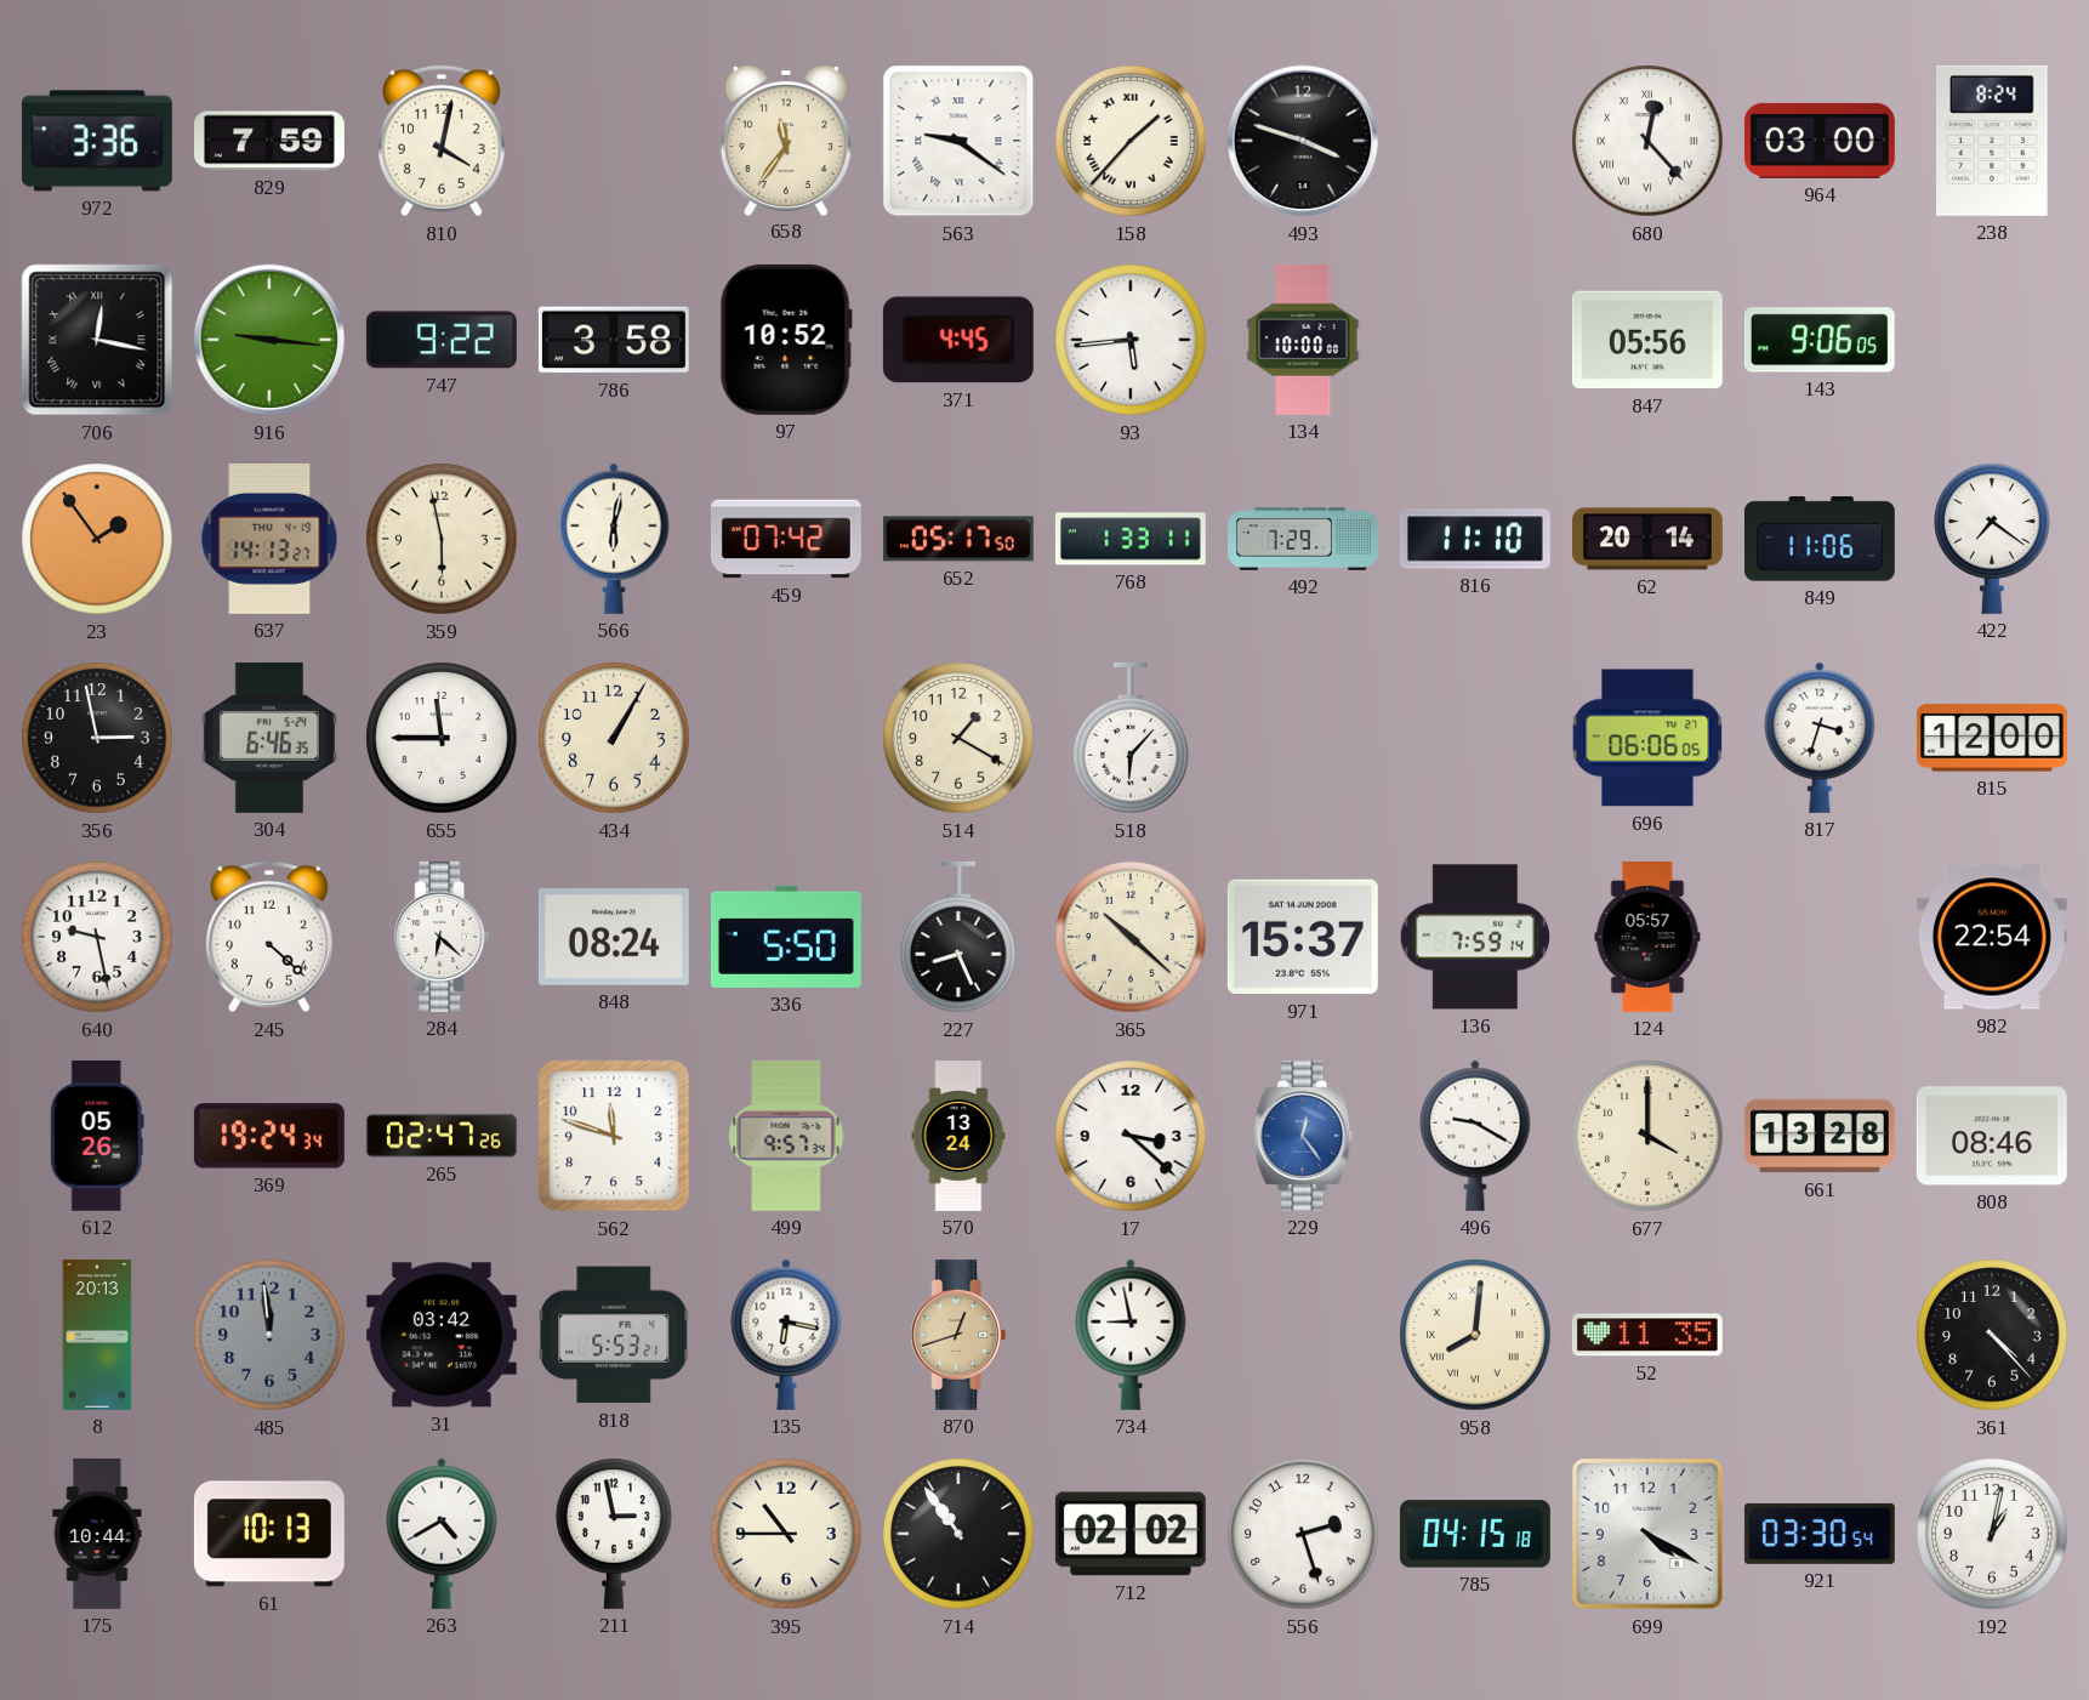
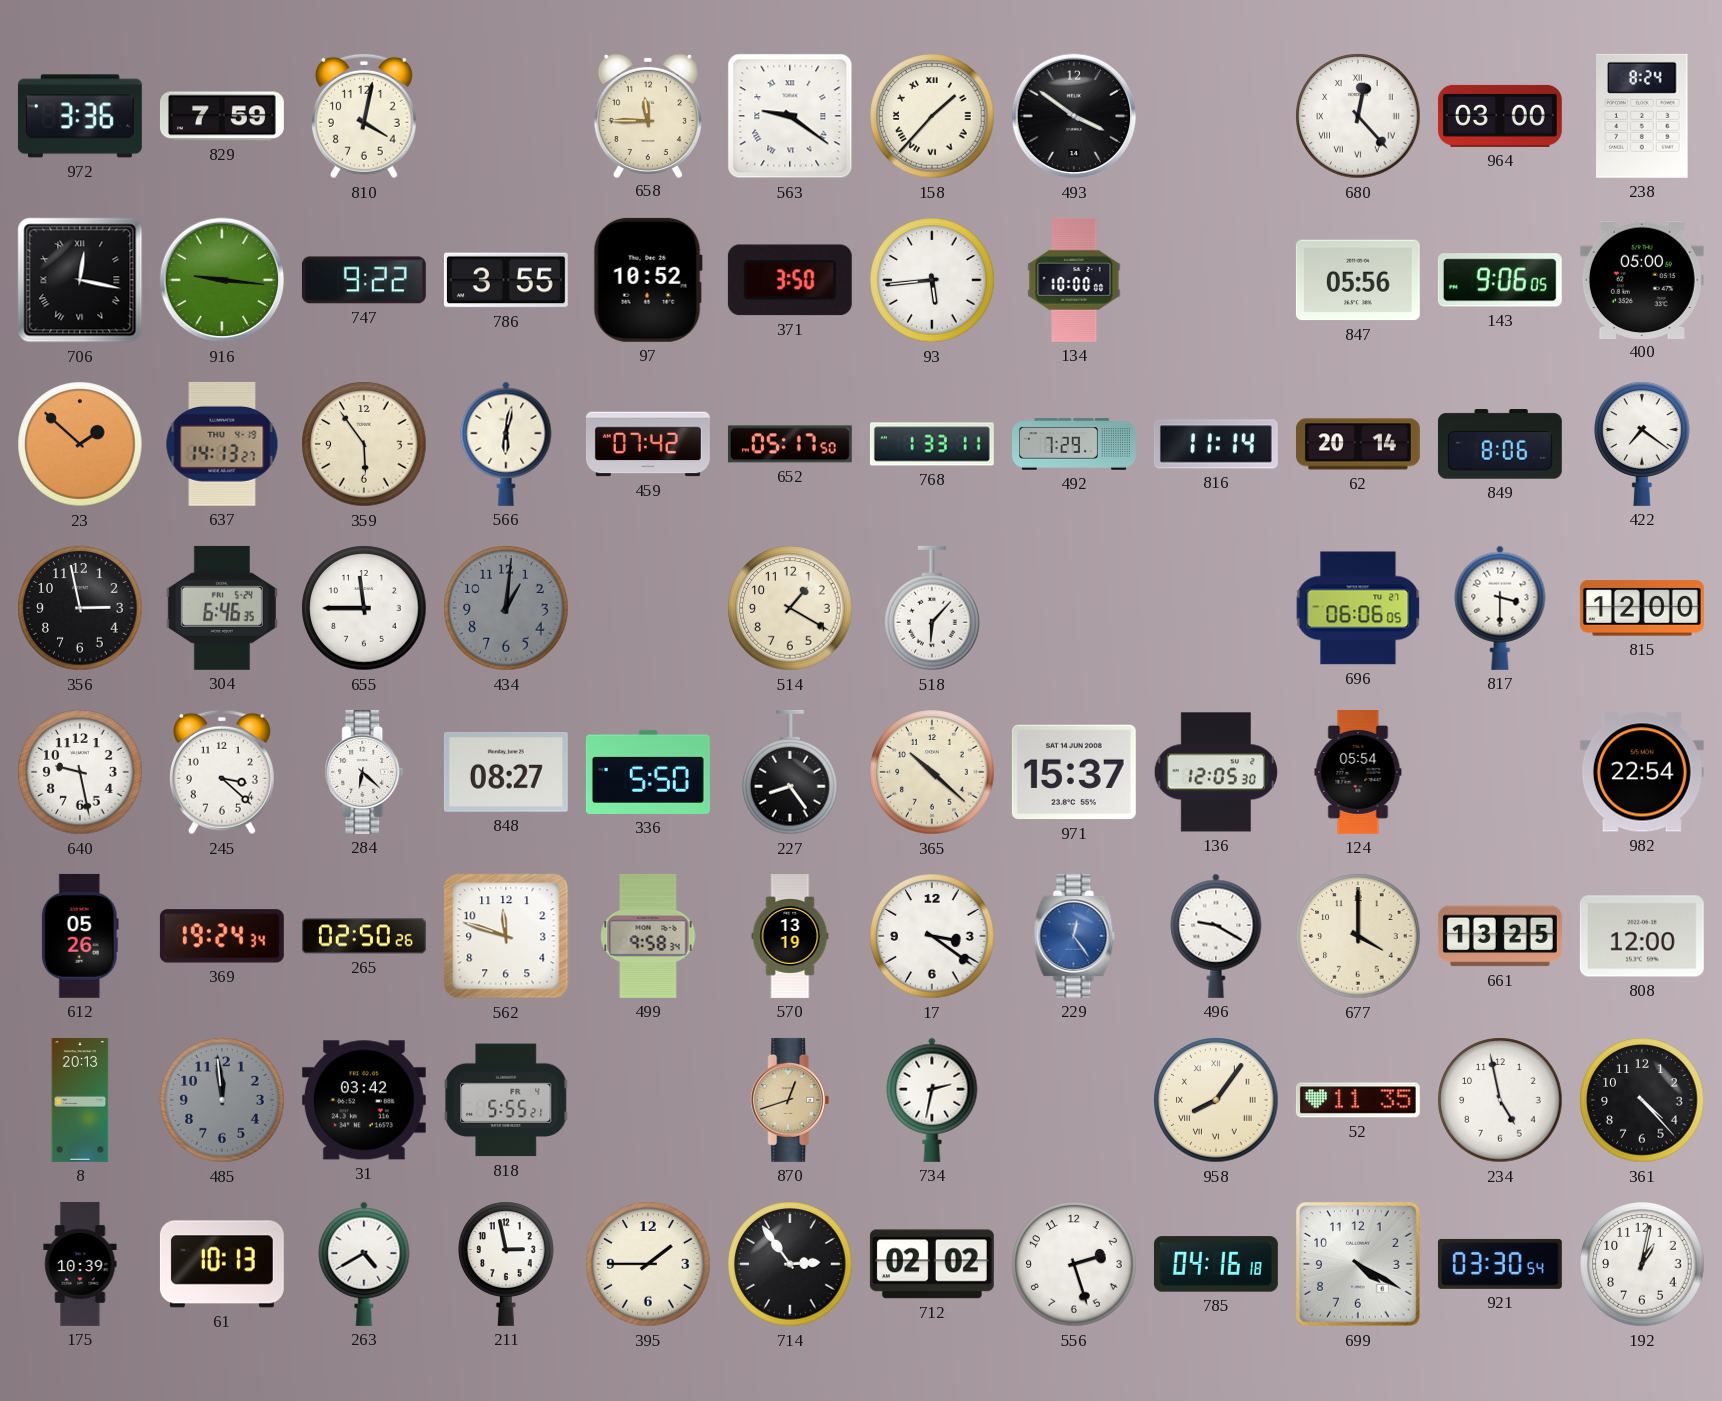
658: 11:36 -> 11:45
493: 3:48 -> 3:51
786: 3:58 -> 3:55
371: 4:45 -> 3:50
400: none -> 05:00
23: 1:54 -> 1:52
359: 5:58 -> 5:54
816: 11:10 -> 11:14
849: 11:06 -> 8:06
434: 1:05 -> 1:01
434 dial: cream -> grey
817: 3:33 -> 3:30
245: 4:22 -> 3:22
848: 08:24 -> 08:27
227: 8:26 -> 8:24
136: 7:59 -> 12:05
124: 05:57 -> 05:54
265: 02:47 -> 02:50
499: 9:57 -> 9:58
570: 13:24 -> 13:19
17: 3:22 -> 3:21
661: 13:28 -> 13:25
808: 08:46 -> 12:00
818: 5:53 -> 5:55
135: 6:17 -> none
734: 8:58 -> 2:32
958: 8:01 -> 8:06
234: none -> 4:58
175: 10:44 -> 10:39
395: 10:45 -> 1:45
714: 10:54 -> 2:54
785: 04:15 -> 04:16
